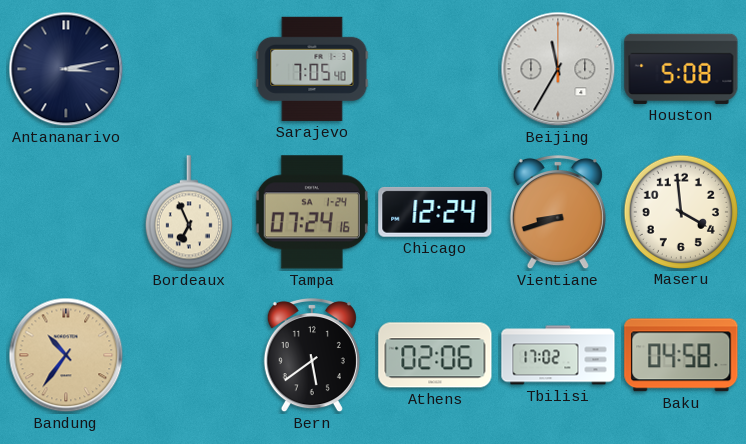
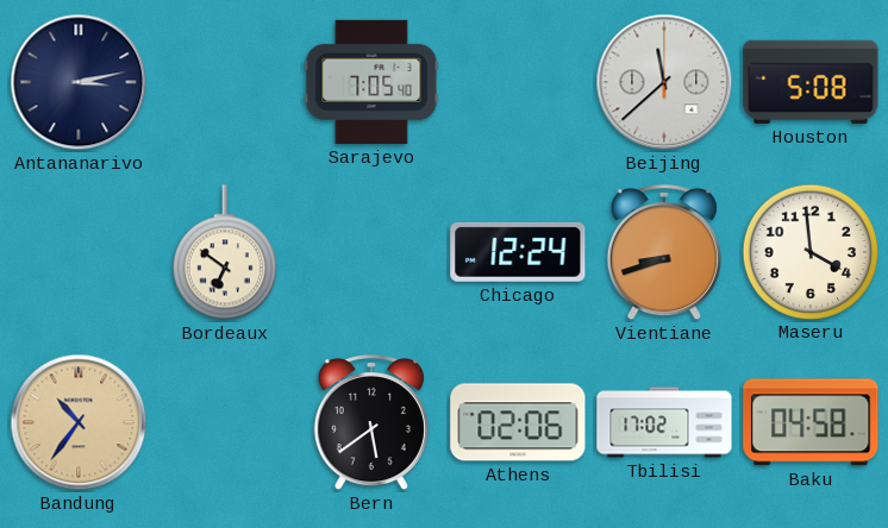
Beijing: 11:35 -> 11:38
Bordeaux: 6:56 -> 6:51
Tampa: 07:24 -> none
